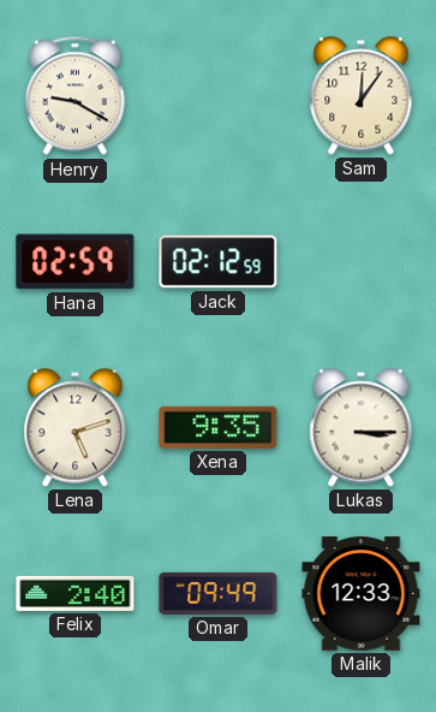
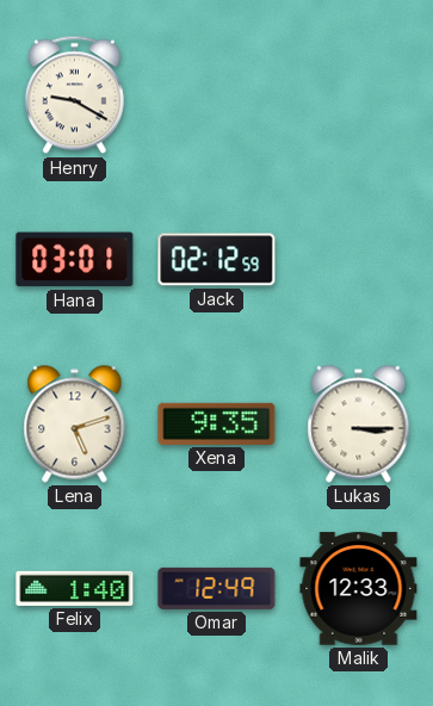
Sam: 12:06 -> none
Hana: 02:59 -> 03:01
Felix: 2:40 -> 1:40
Omar: 09:49 -> 12:49
